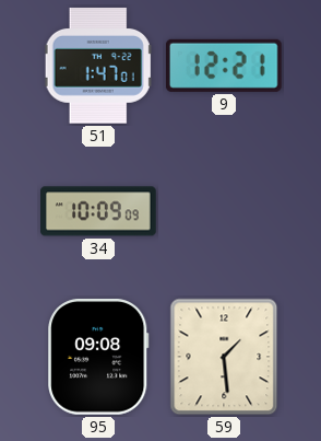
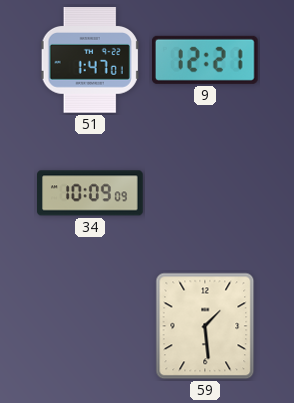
95: 09:08 -> none
